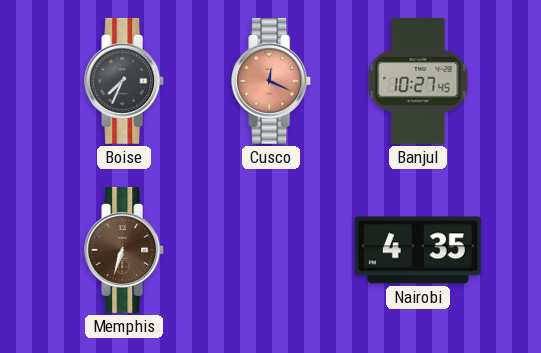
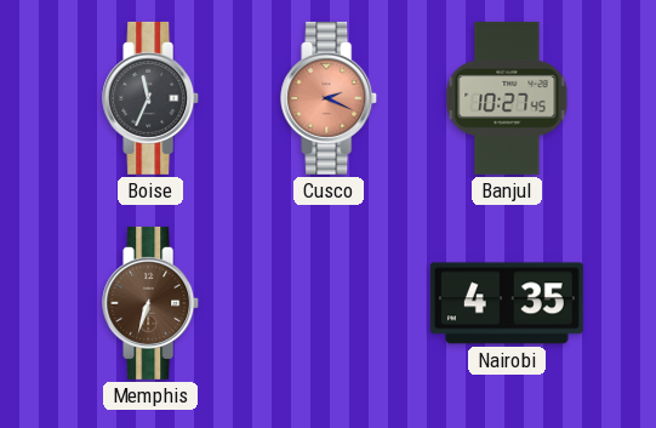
Boise: 7:34 -> 11:34
Cusco: 12:19 -> 2:19
